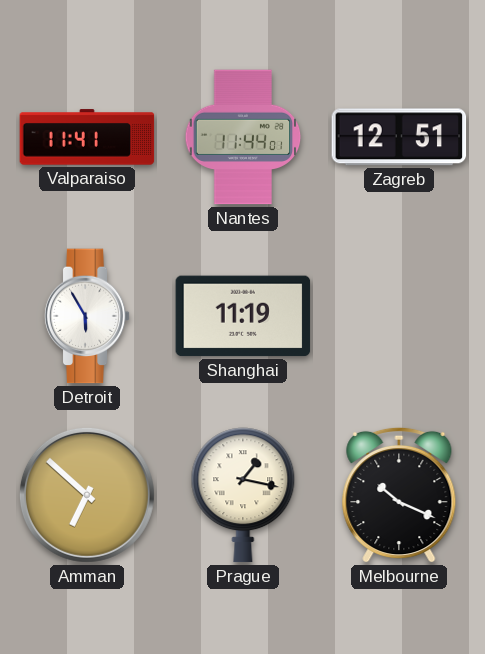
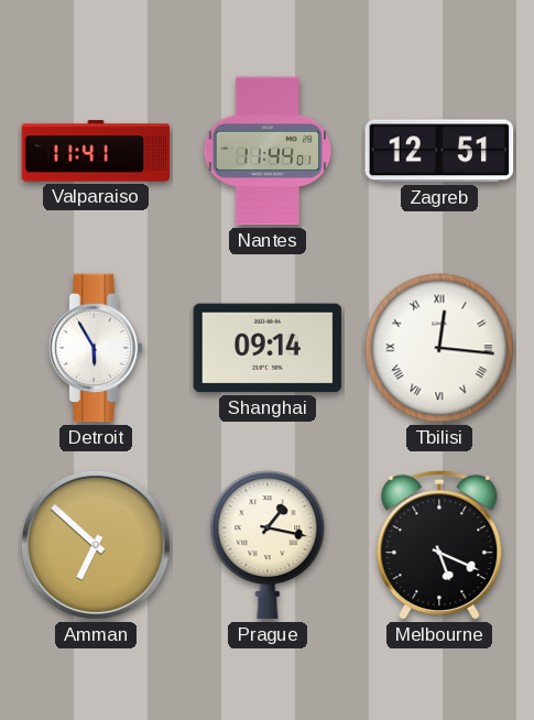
Shanghai: 11:19 -> 09:14
Tbilisi: none -> 12:16
Melbourne: 10:19 -> 5:19
